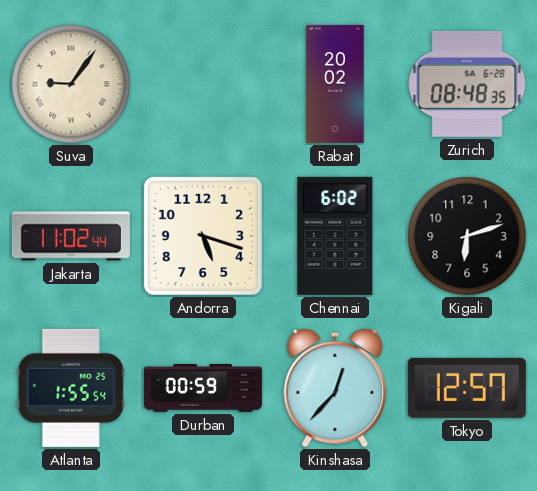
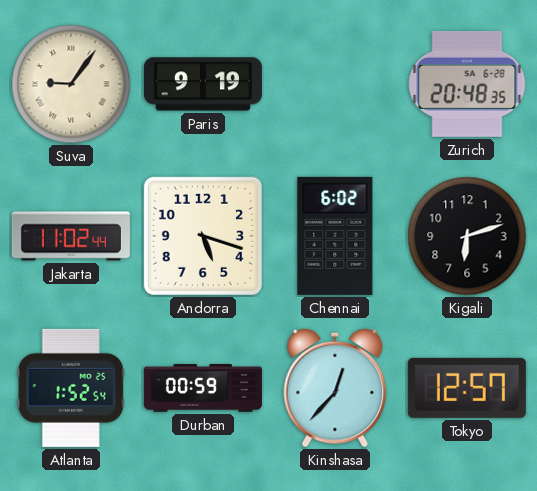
Paris: none -> 9:19
Rabat: 20:02 -> none
Zurich: 08:48 -> 20:48
Atlanta: 1:55 -> 1:52
